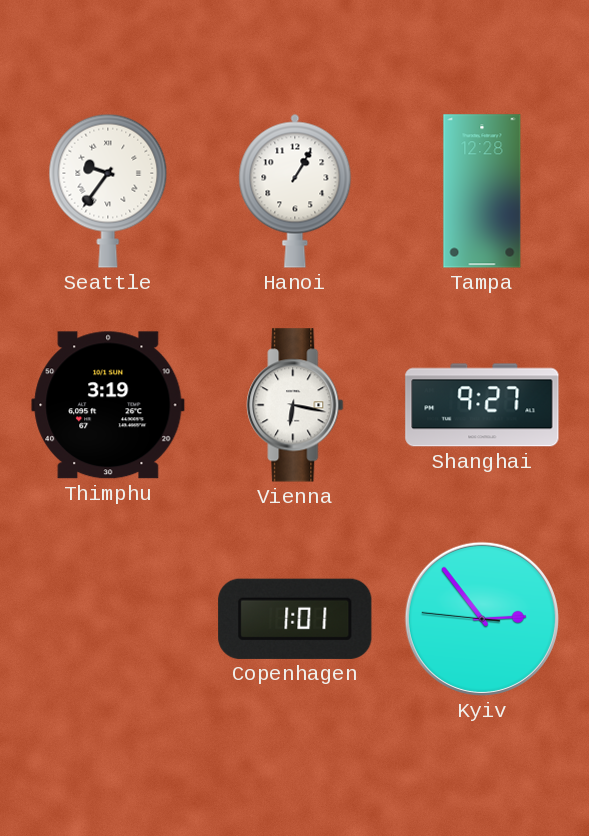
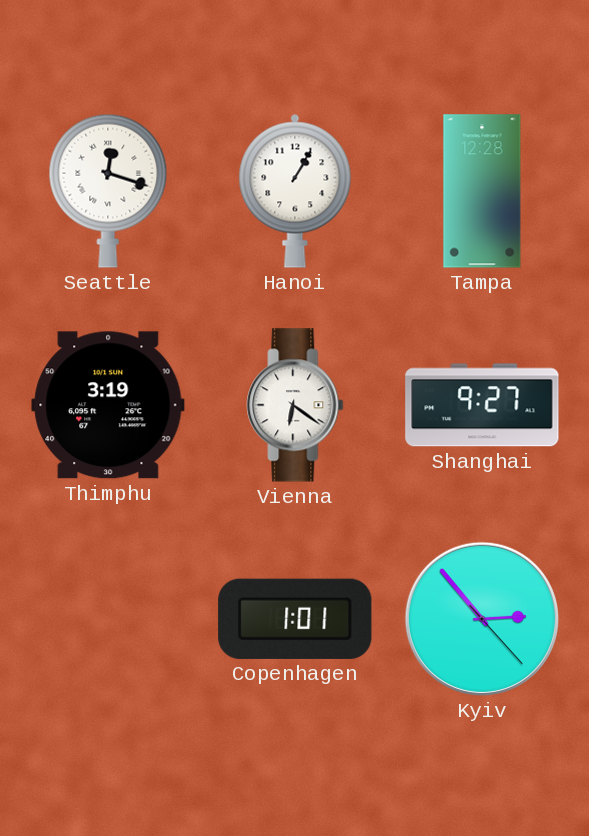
Seattle: 9:36 -> 12:18
Vienna: 6:17 -> 6:21
Kyiv: 2:53:46 -> 2:53:23
